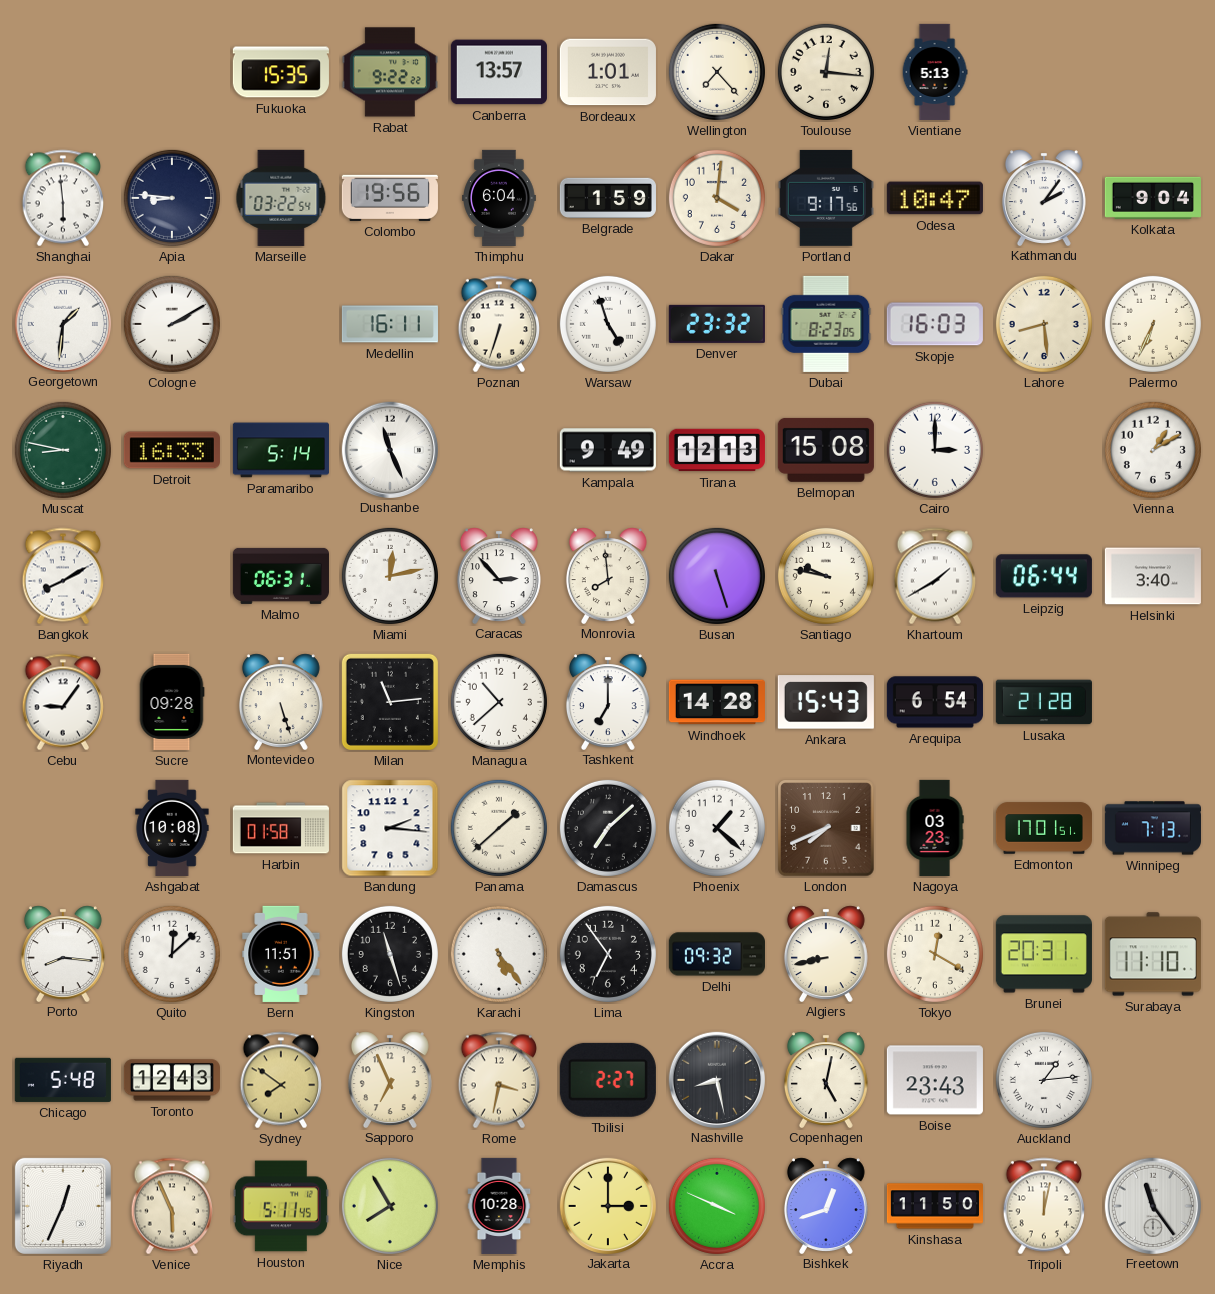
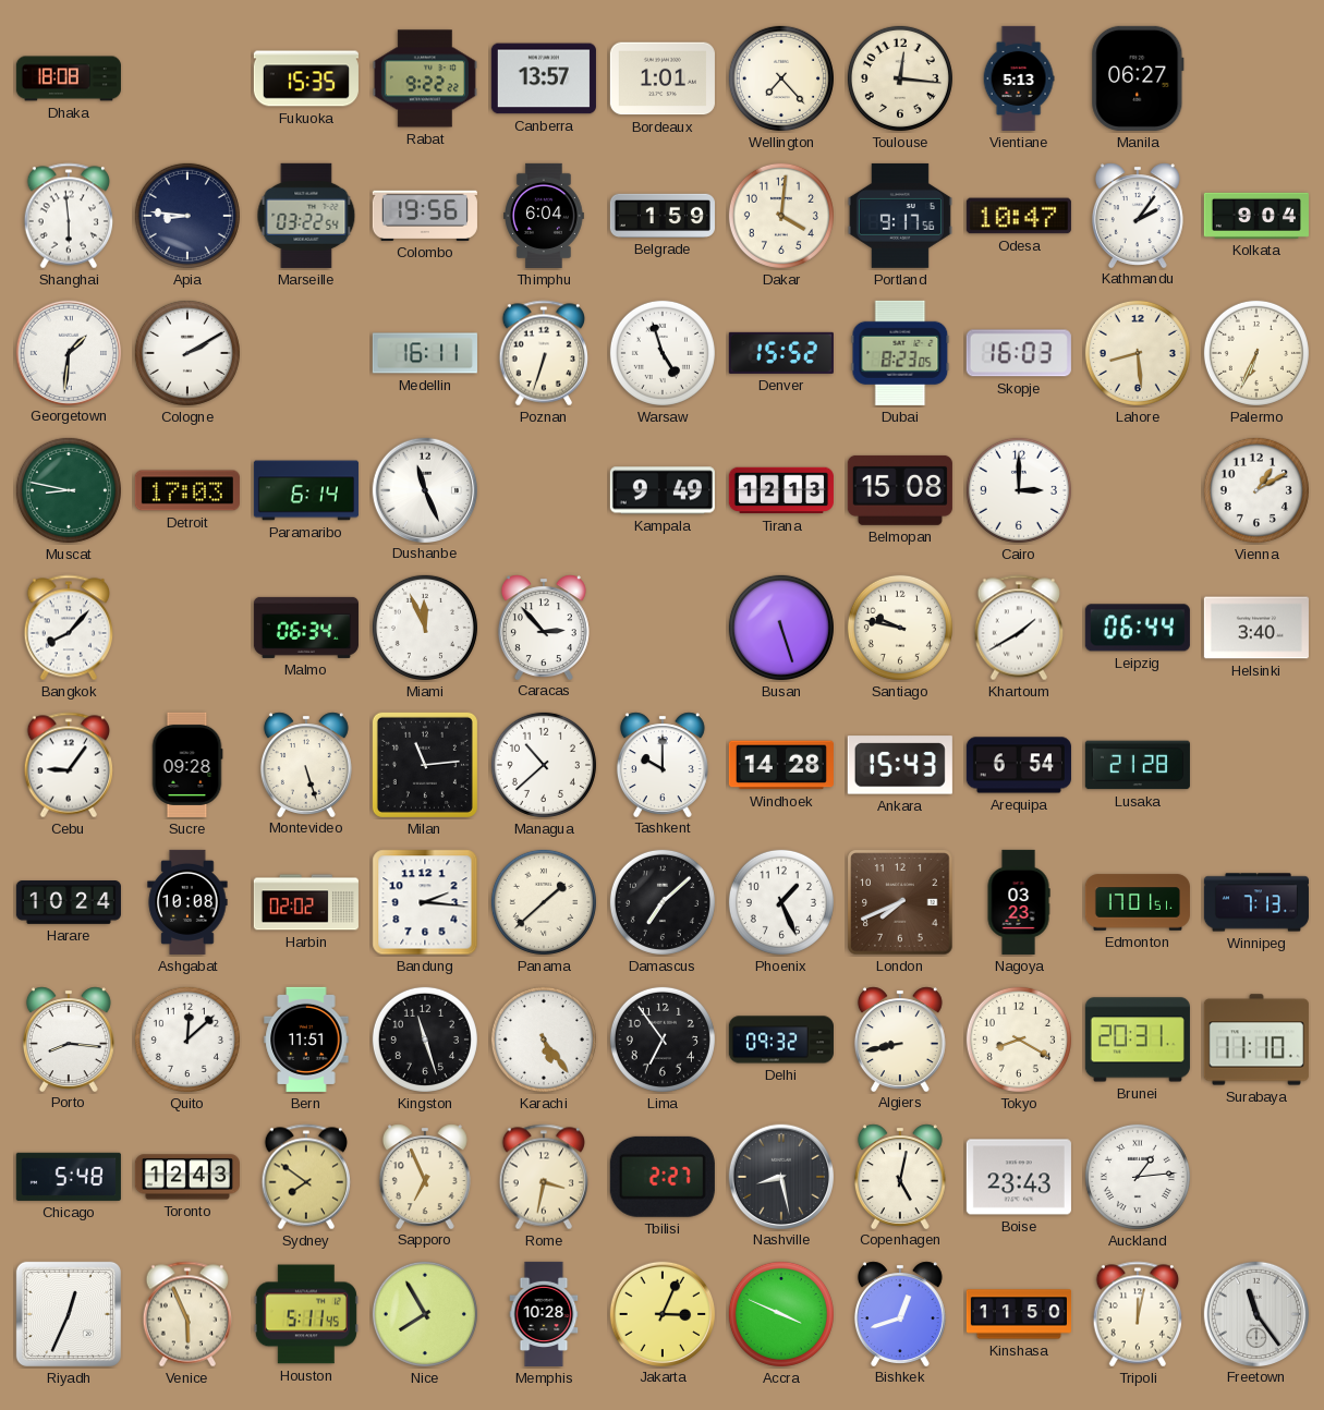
Dhaka: none -> 18:08
Manila: none -> 06:27
Denver: 23:32 -> 15:52
Detroit: 16:33 -> 17:03
Paramaribo: 5:14 -> 6:14
Bangkok: 8:10 -> 8:07
Malmo: 06:31 -> 06:34
Miami: 12:13 -> 11:56
Monrovia: 7:59 -> none
Tashkent: 7:00 -> 10:00
Harare: none -> 10:24
Harbin: 01:58 -> 02:02
Phoenix: 1:22 -> 1:26
Tokyo: 12:20 -> 8:20
Jakarta: 3:00 -> 3:04
